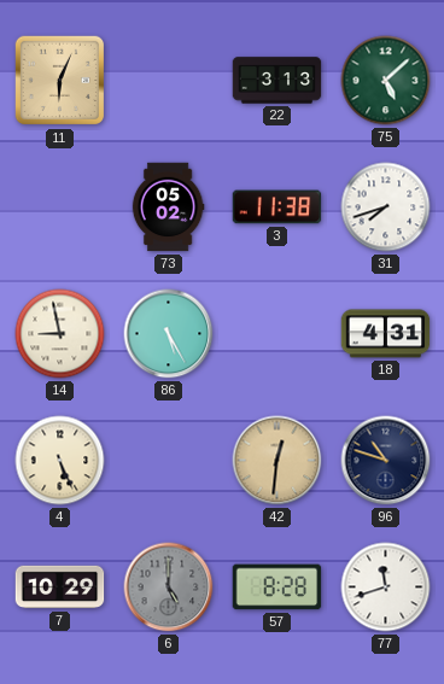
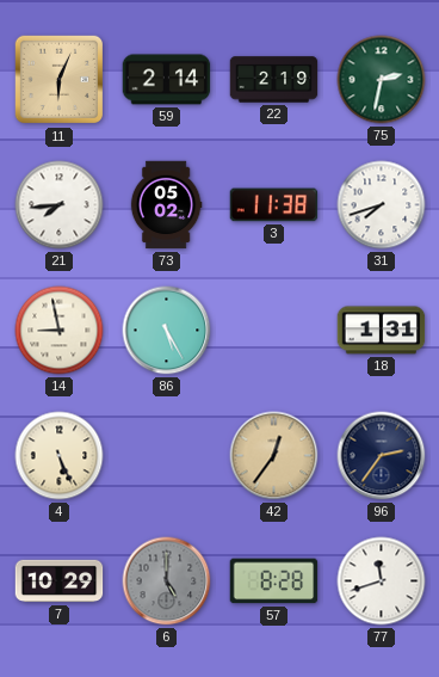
59: none -> 2:14
22: 3:13 -> 2:19
75: 5:08 -> 2:32
21: none -> 7:44
18: 4:31 -> 1:31
42: 12:31 -> 12:36
96: 10:48 -> 2:36
